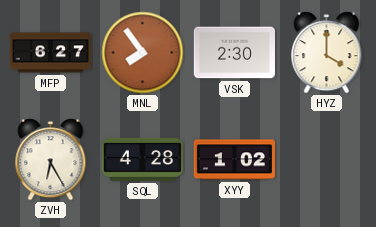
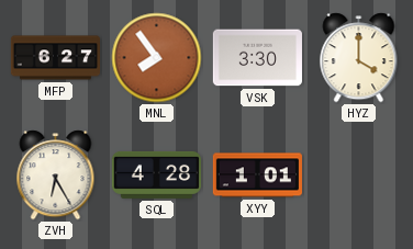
VSK: 2:30 -> 3:30
XYY: 1:02 -> 1:01
